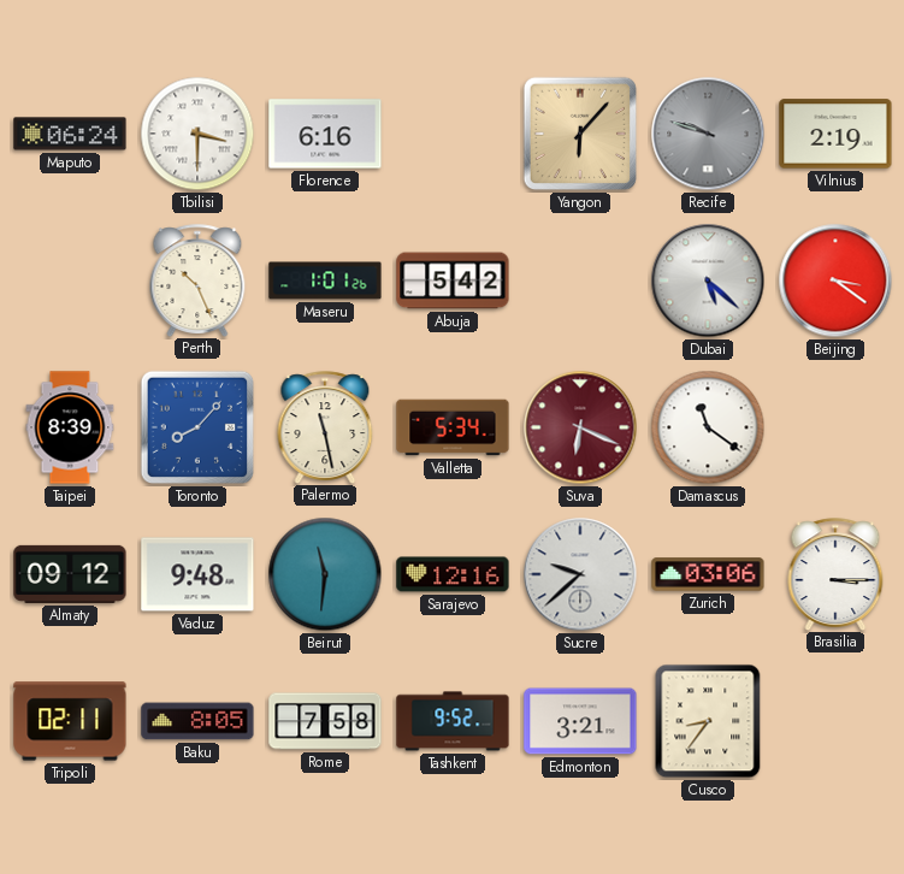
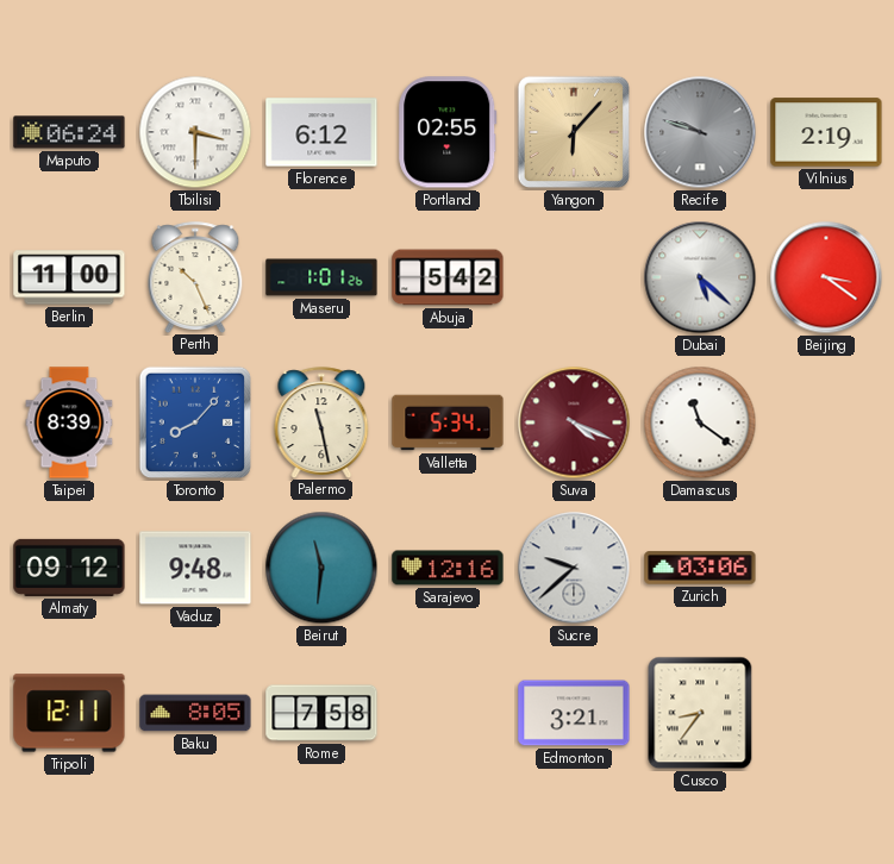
Florence: 6:16 -> 6:12
Portland: none -> 02:55
Berlin: none -> 11:00
Suva: 6:19 -> 4:19
Brasilia: 3:15 -> none
Tripoli: 02:11 -> 12:11
Tashkent: 9:52 -> none
